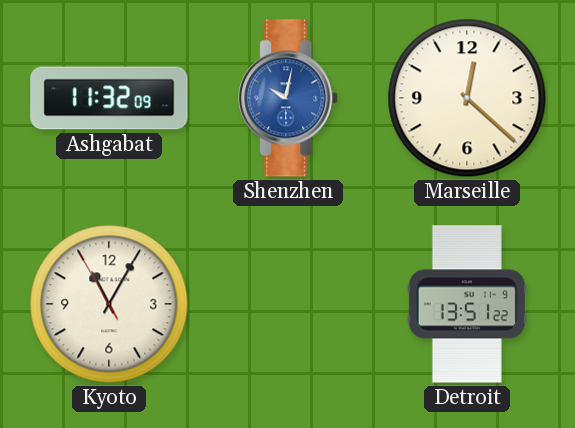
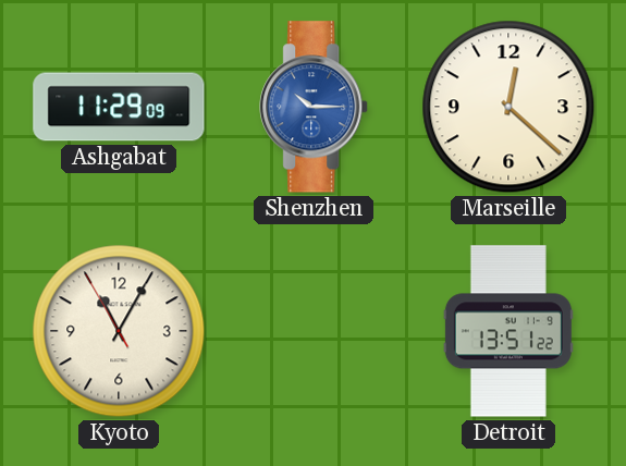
Ashgabat: 11:32 -> 11:29
Shenzhen: 10:02 -> 10:15
